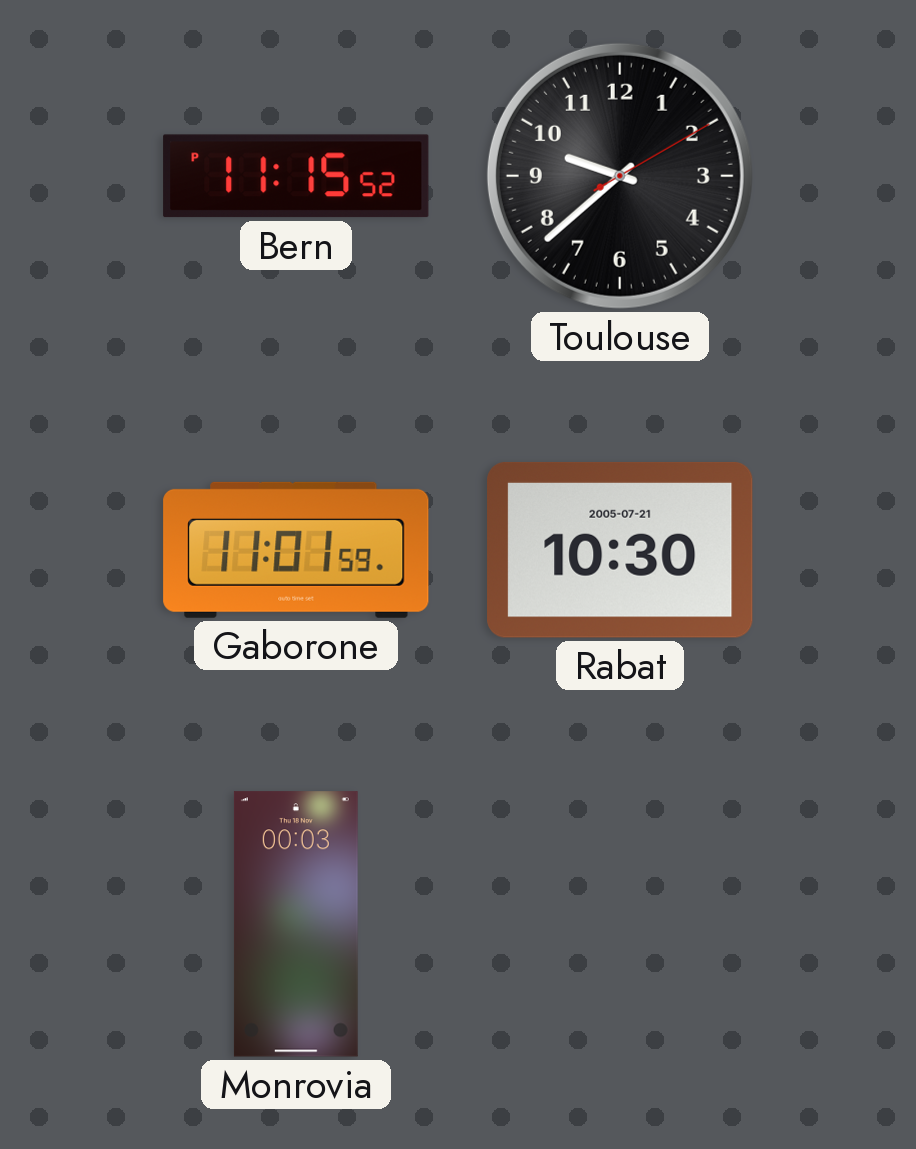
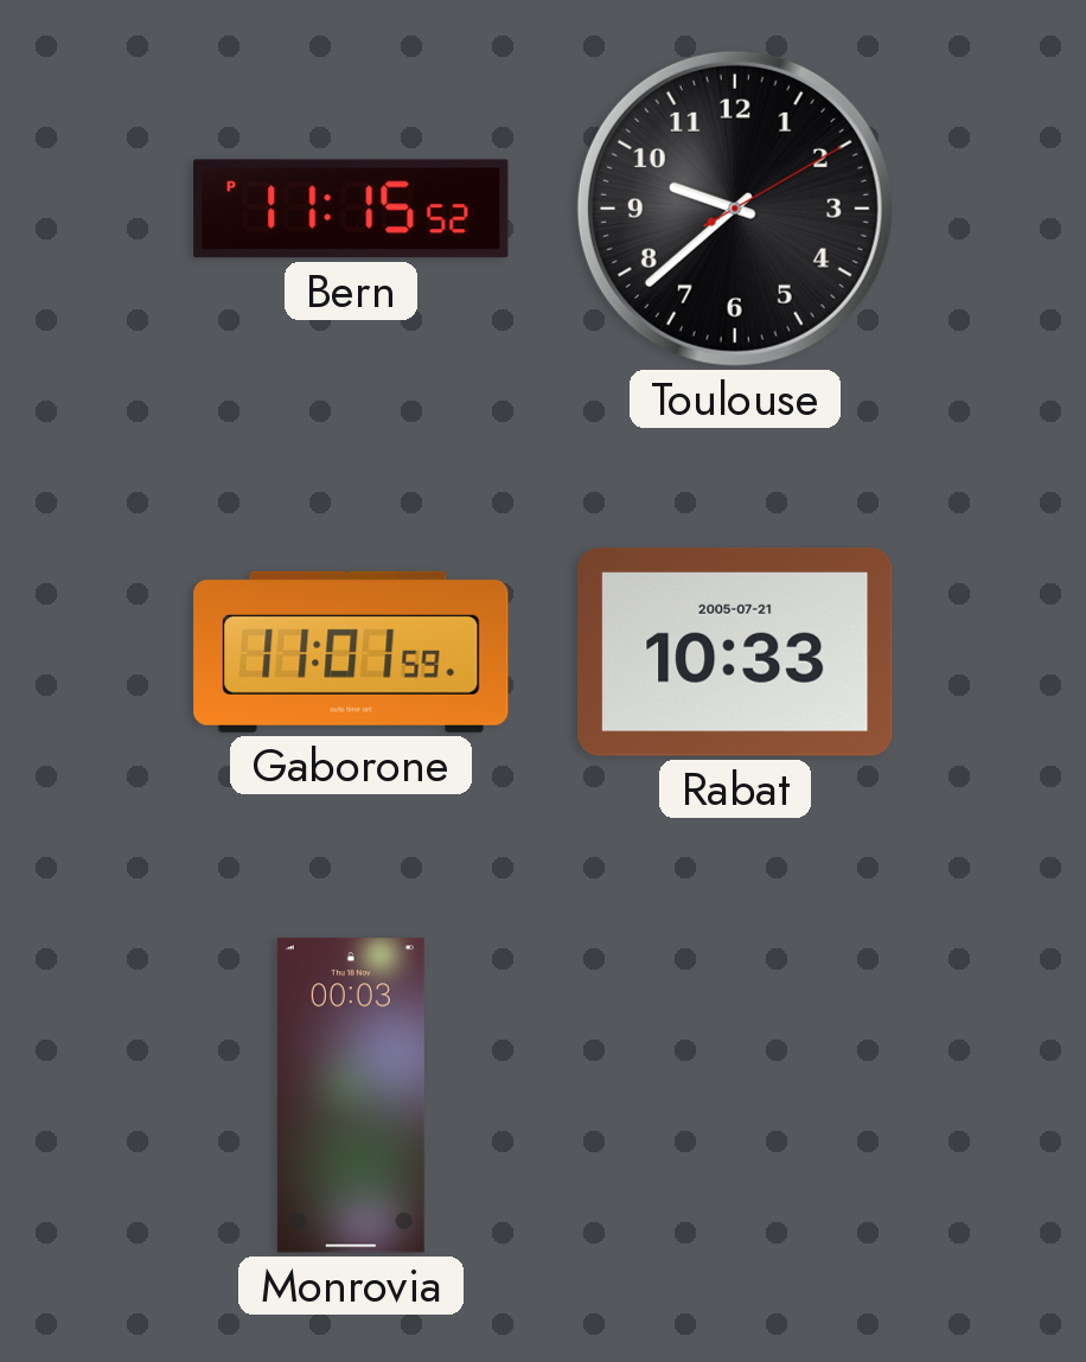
Rabat: 10:30 -> 10:33
